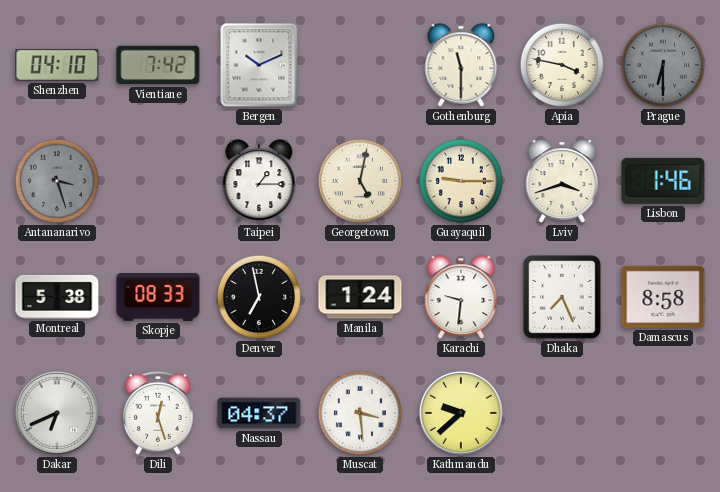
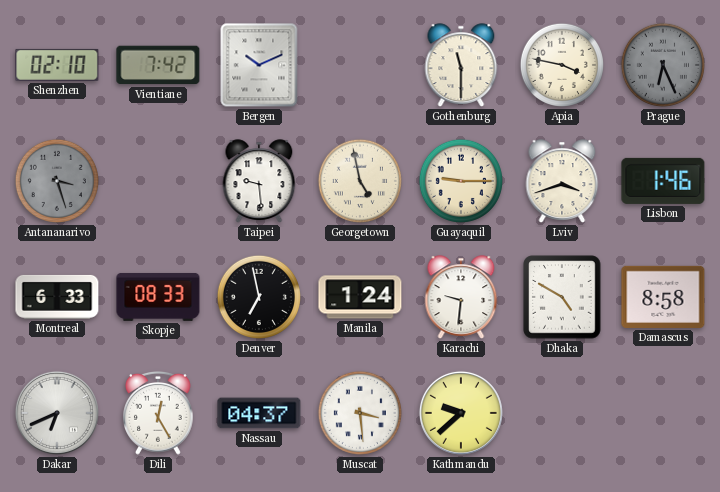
Shenzhen: 04:10 -> 02:10
Prague: 6:30 -> 6:26
Taipei: 1:15 -> 9:29
Georgetown: 5:02 -> 4:58
Montreal: 5:38 -> 6:33
Dhaka: 7:26 -> 4:50
Dili: 12:27 -> 12:25
